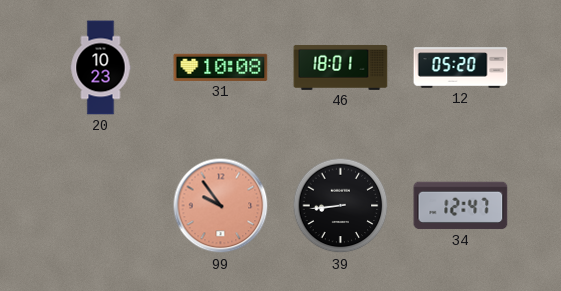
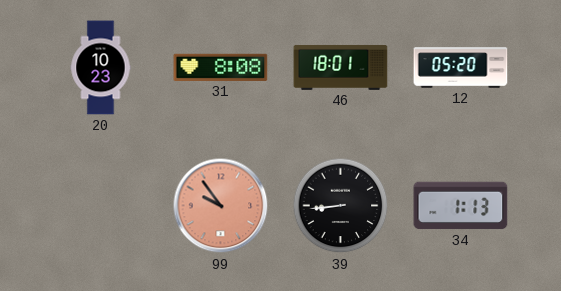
31: 10:08 -> 8:08
34: 12:47 -> 1:13
